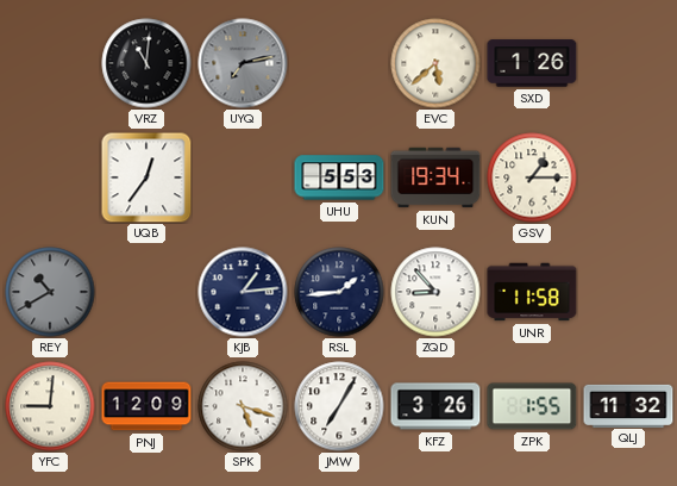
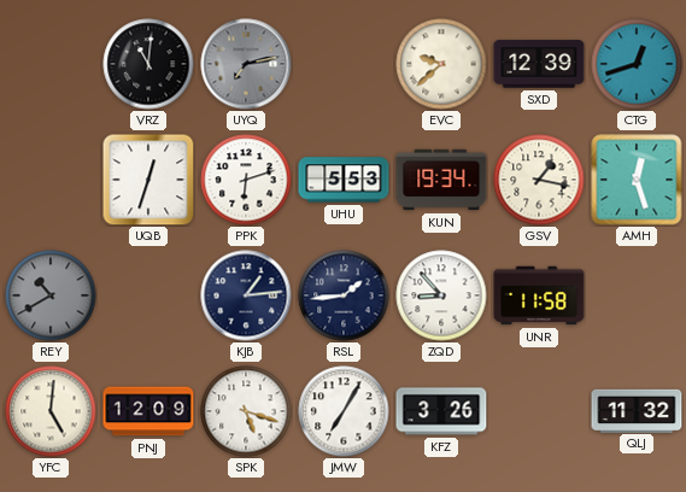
EVC: 5:38 -> 9:38
SXD: 1:26 -> 12:39
CTG: none -> 12:42
UQB: 12:36 -> 12:33
PPK: none -> 6:12
GSV: 1:15 -> 1:17
AMH: none -> 12:27
YFC: 9:01 -> 5:01
ZPK: 1:55 -> none
